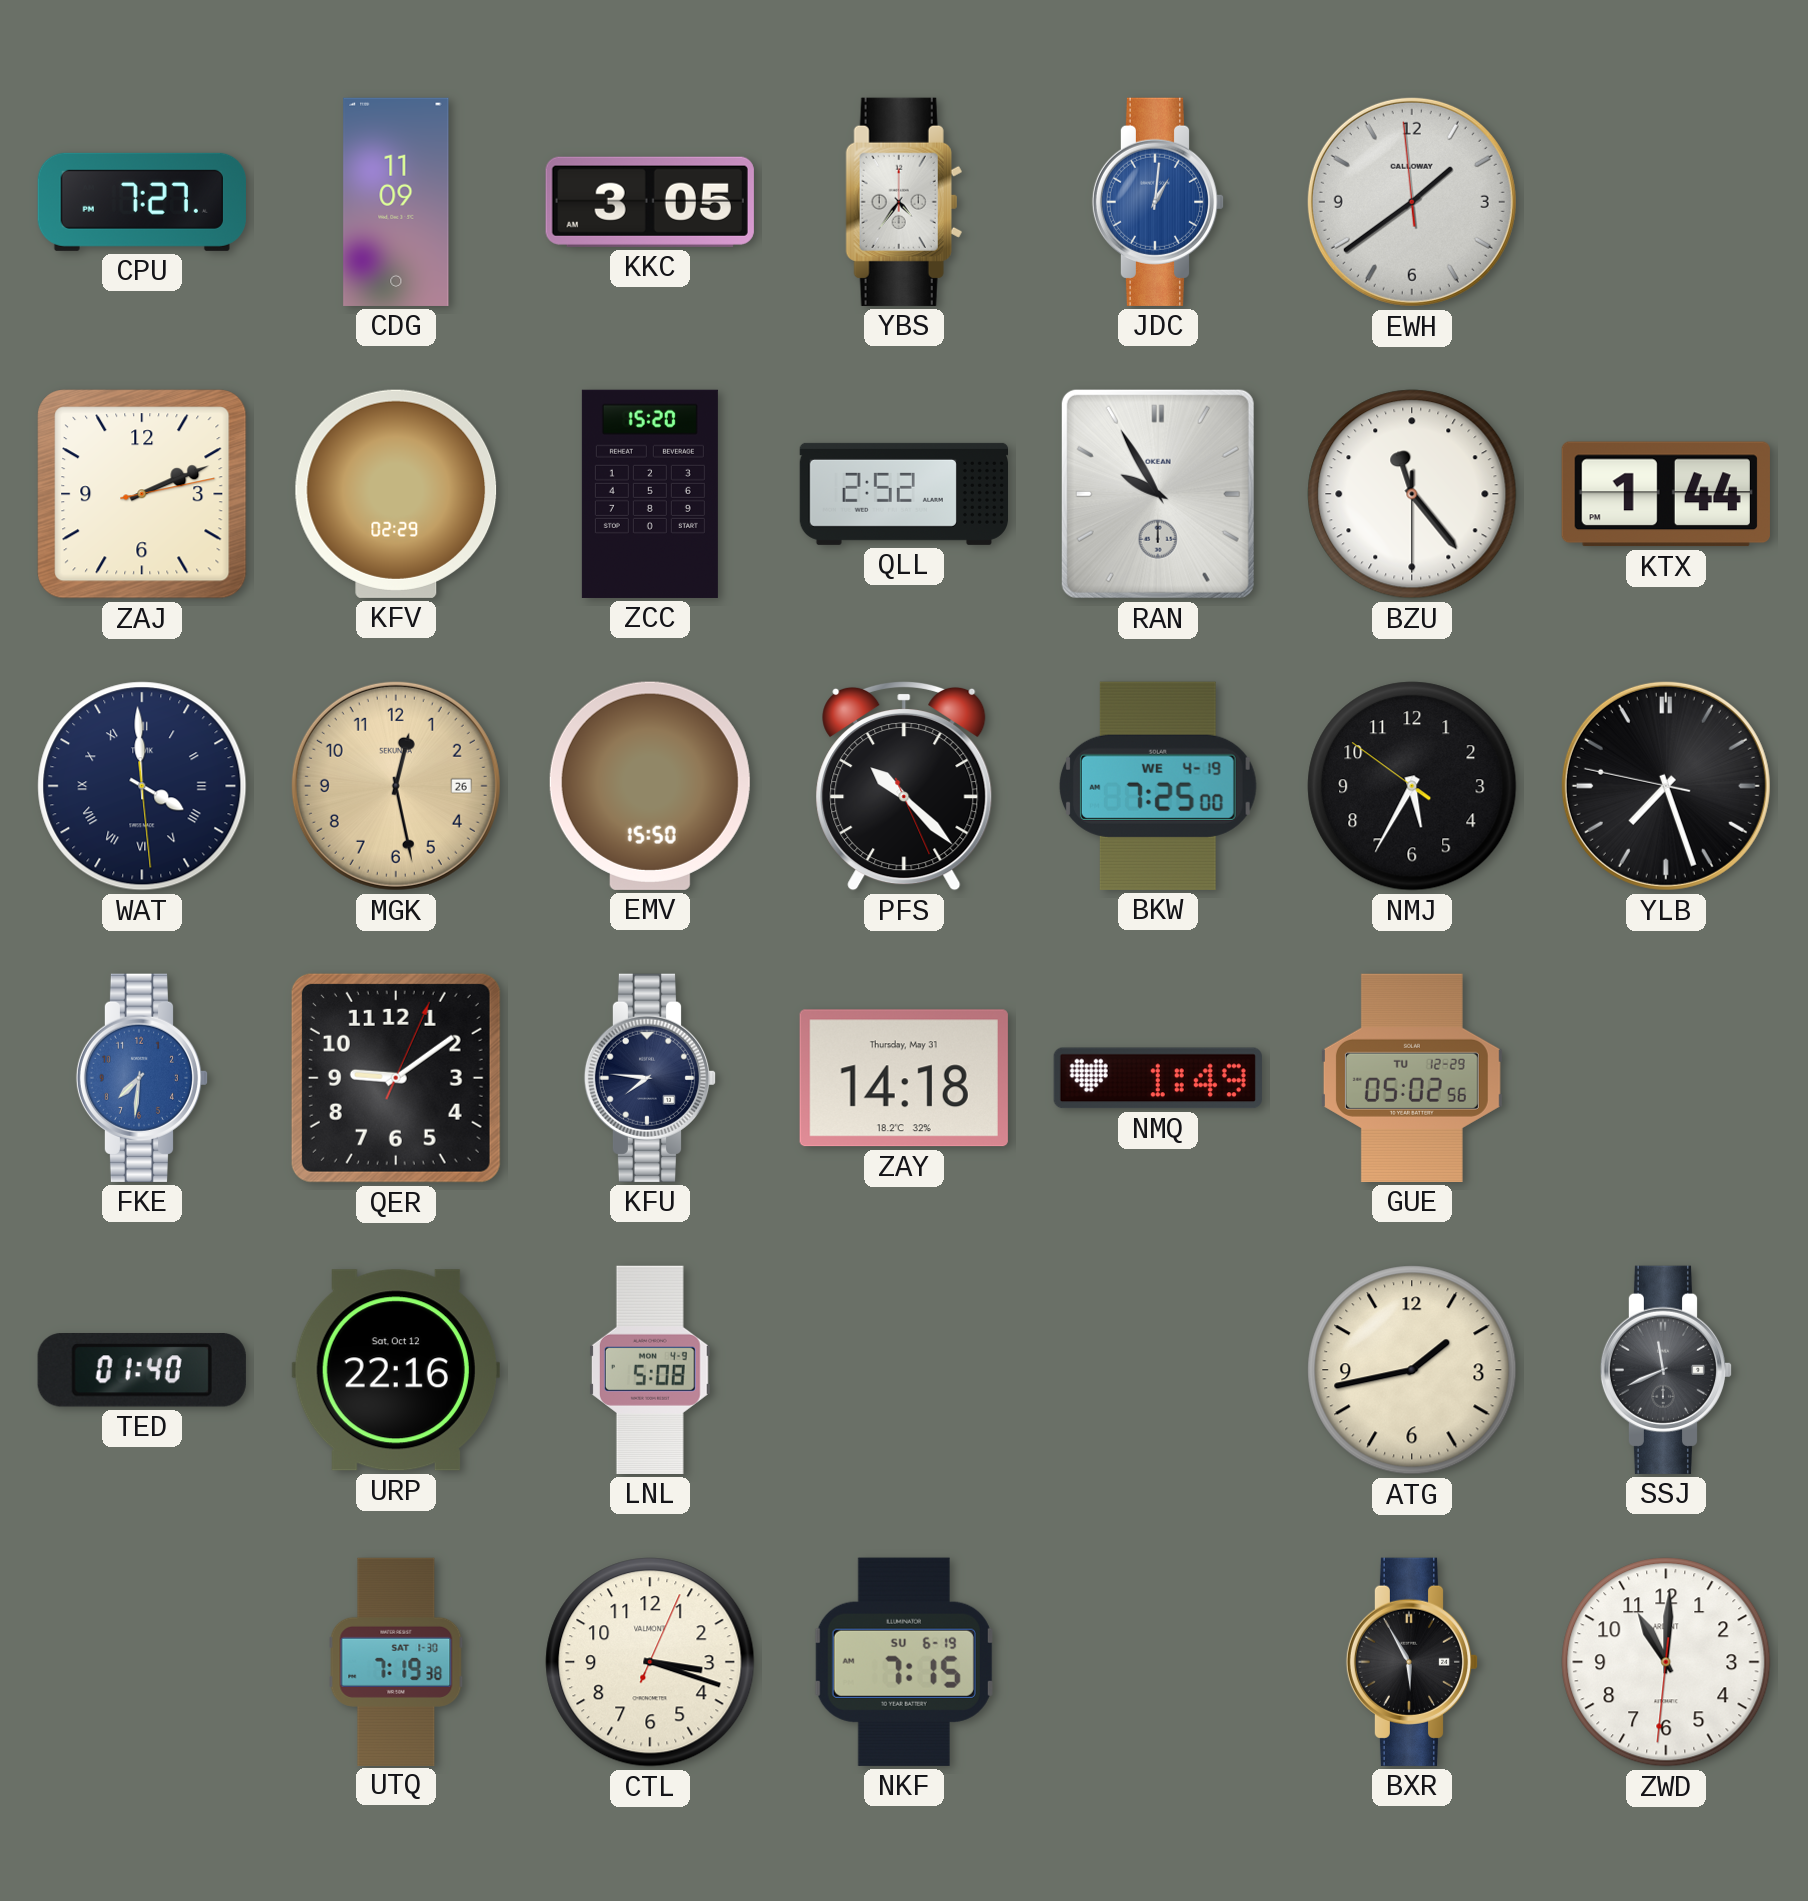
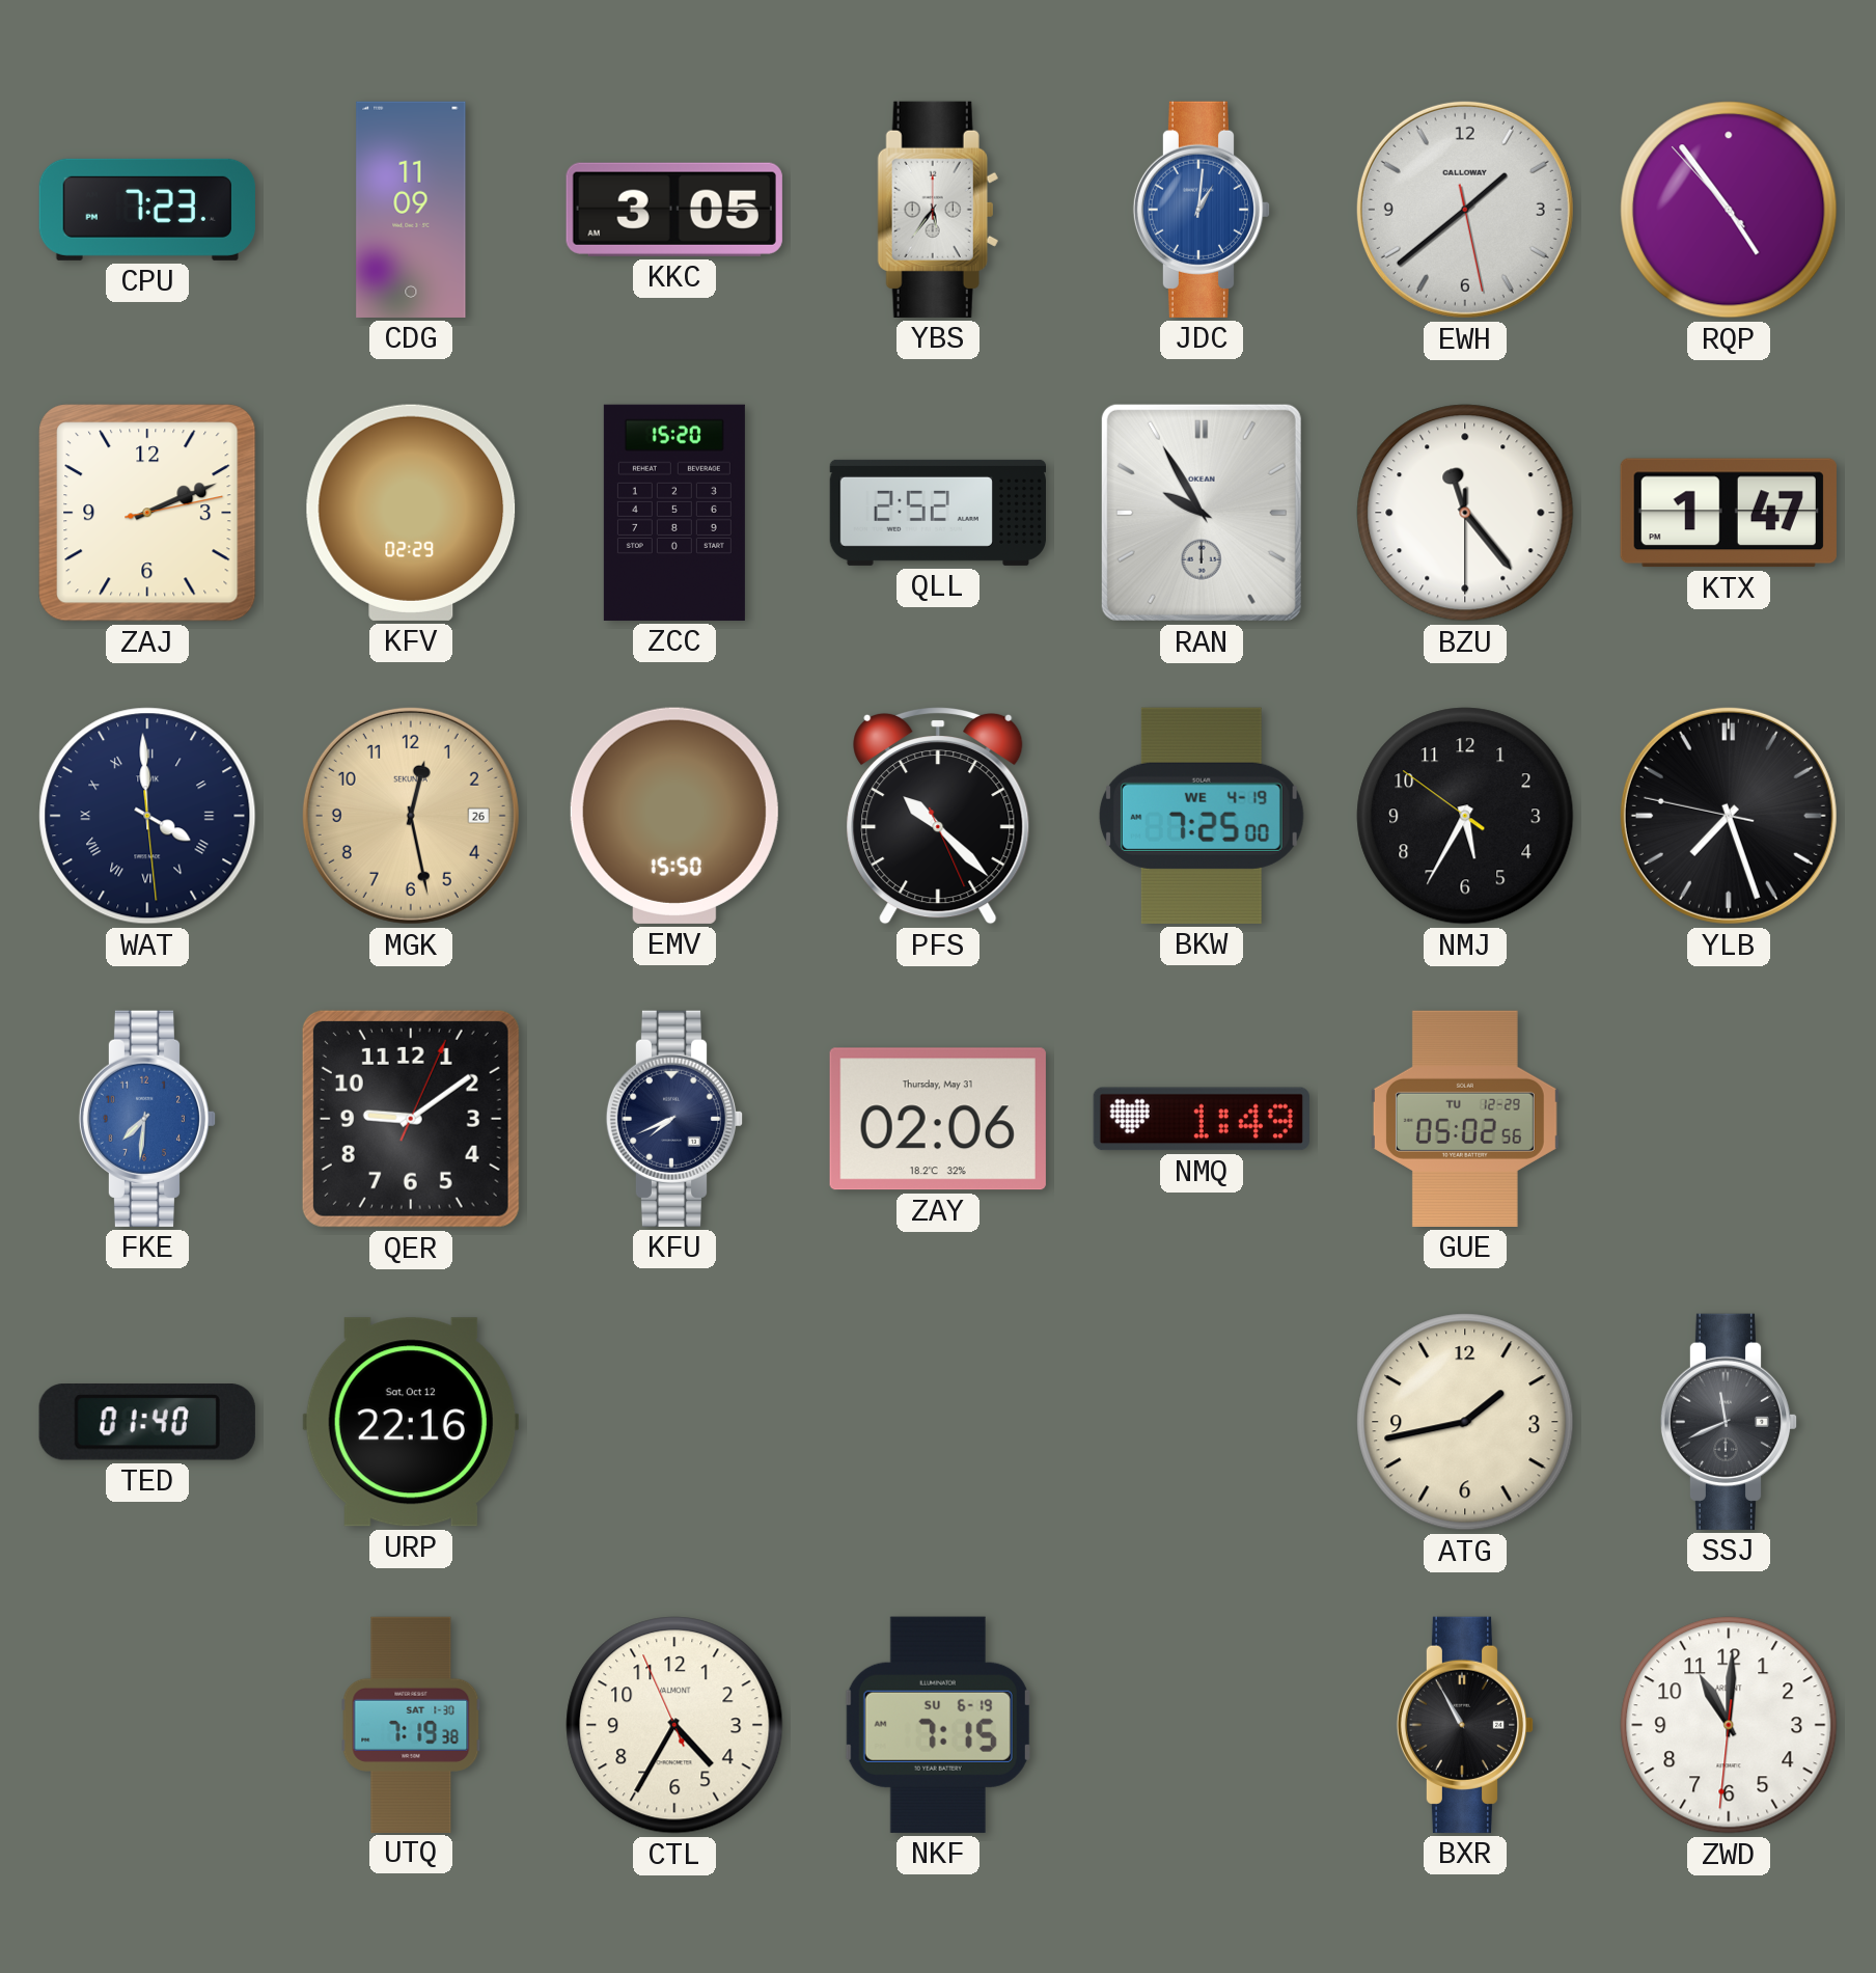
CPU: 7:27 -> 7:23
YBS: 4:36 -> 5:36
EWH: 1:38:59 -> 1:38:28
RQP: none -> 4:53
KTX: 1:44 -> 1:47
KFU: 7:46 -> 7:41
ZAY: 14:18 -> 02:06
LNL: 5:08 -> none
CTL: 3:18 -> 4:34
BXR: 5:55 -> 10:55
